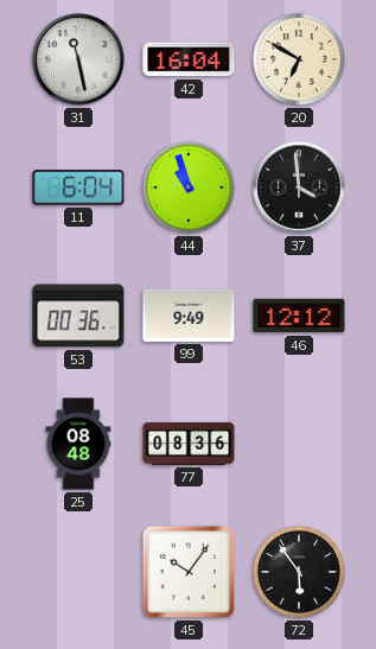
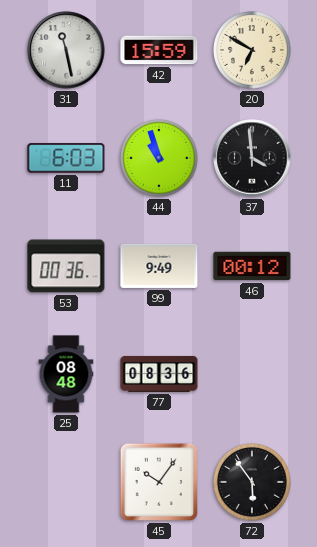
42: 16:04 -> 15:59
11: 6:04 -> 6:03
46: 12:12 -> 00:12
